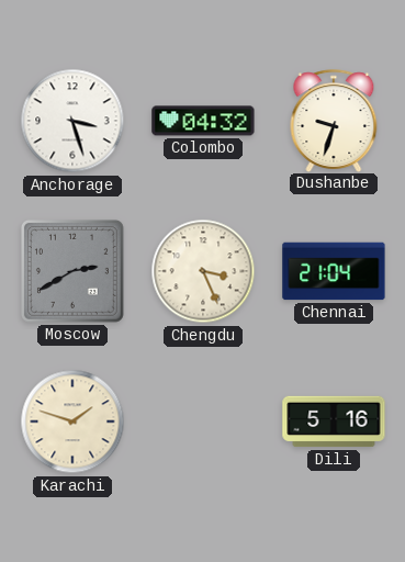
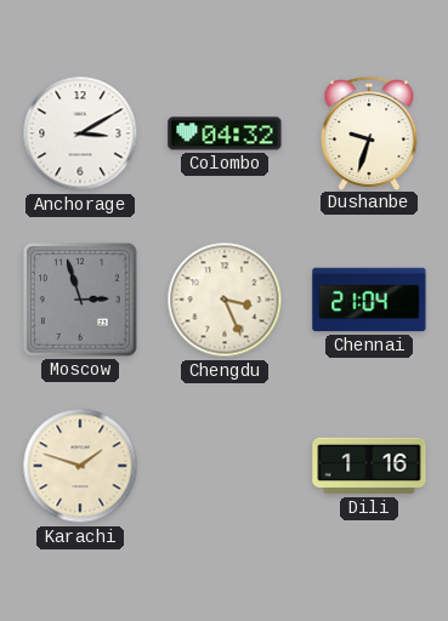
Anchorage: 3:27 -> 3:10
Moscow: 2:40 -> 2:57
Dili: 5:16 -> 1:16
